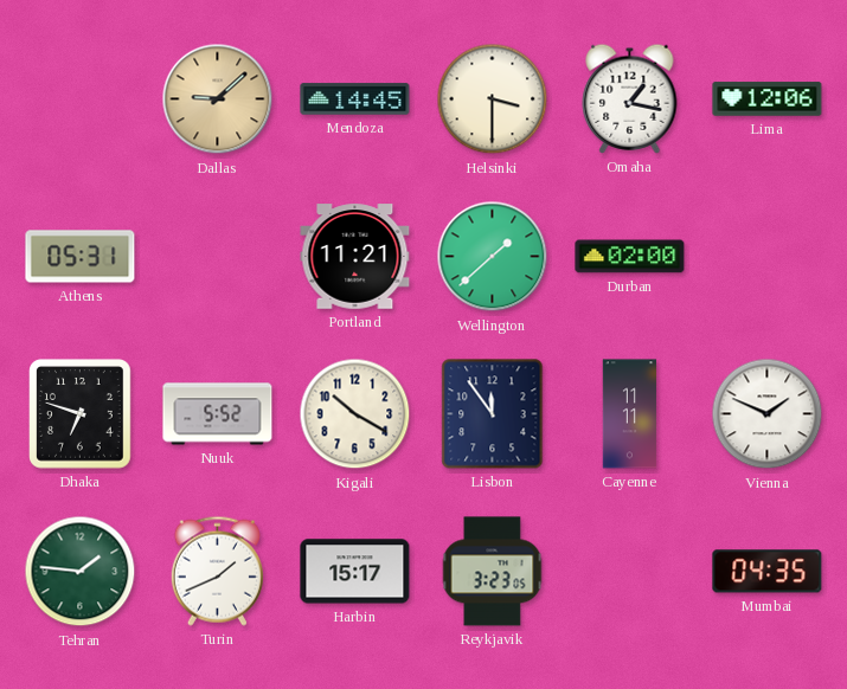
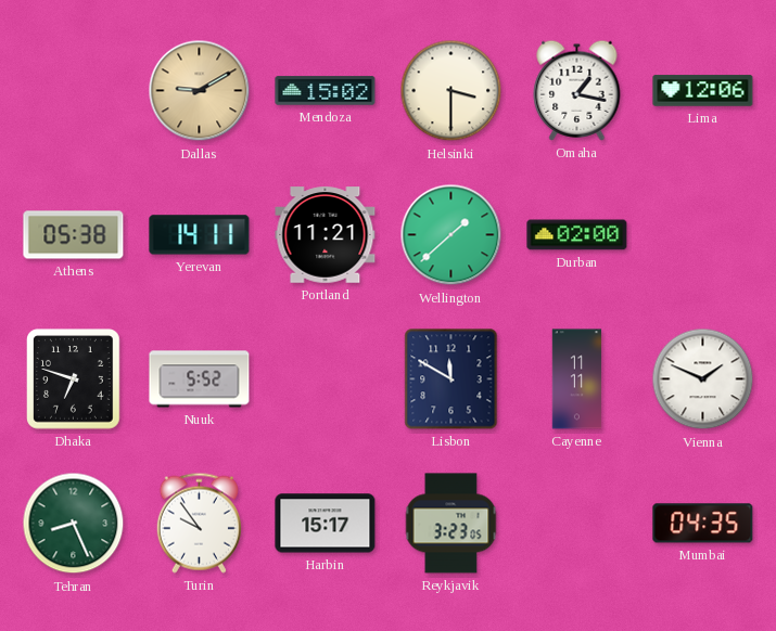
Dallas: 9:08 -> 9:10
Mendoza: 14:45 -> 15:02
Athens: 05:31 -> 05:38
Yerevan: none -> 14:11
Kigali: 10:20 -> none
Lisbon: 11:54 -> 11:50
Tehran: 1:46 -> 8:26
Turin: 1:41 -> 9:54
